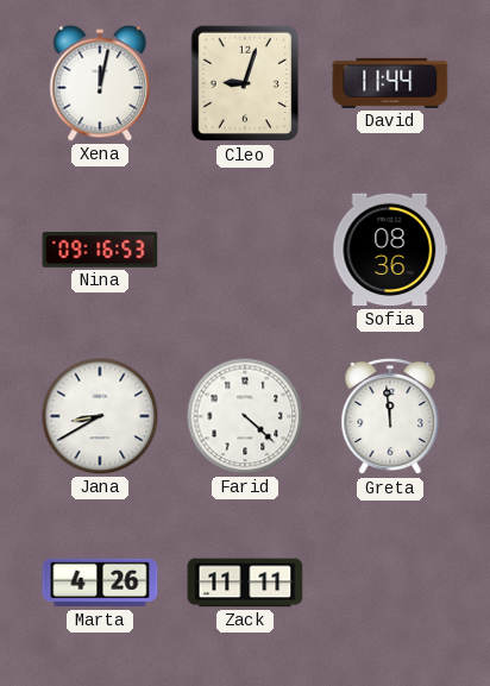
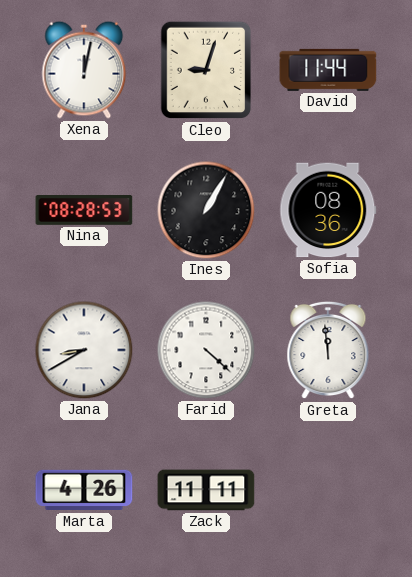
Nina: 09:16 -> 08:28
Ines: none -> 1:05
